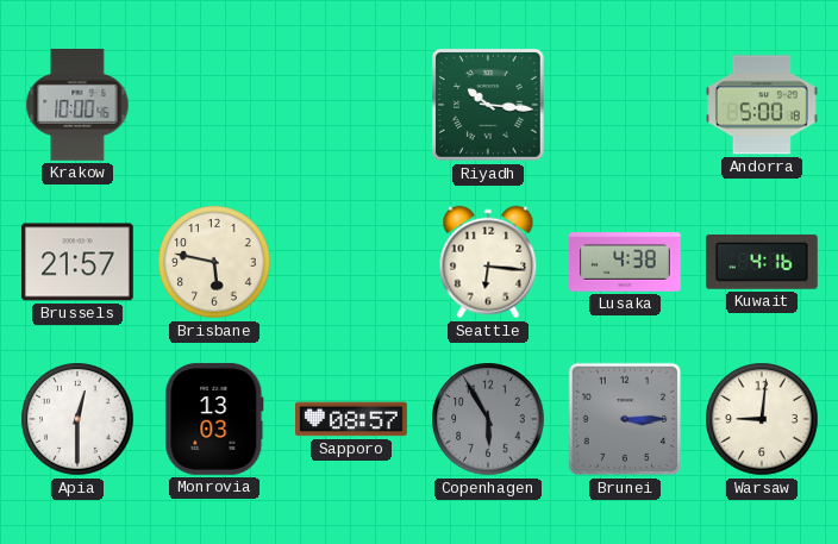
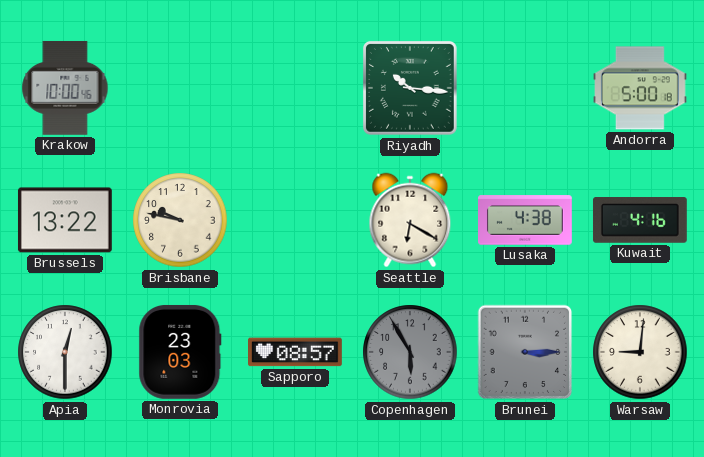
Brussels: 21:57 -> 13:22
Brisbane: 5:47 -> 9:47
Seattle: 6:16 -> 6:20
Monrovia: 13:03 -> 23:03
